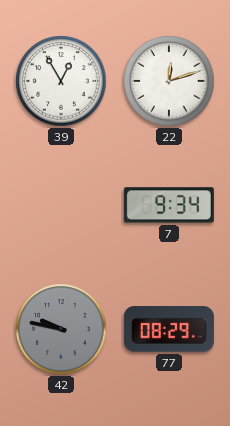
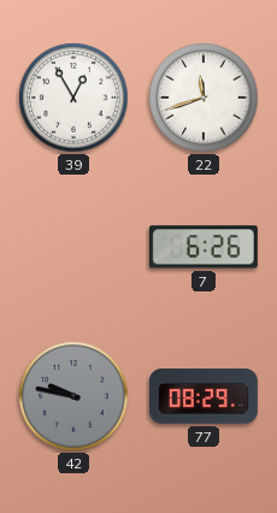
22: 12:12 -> 11:42
7: 9:34 -> 6:26
